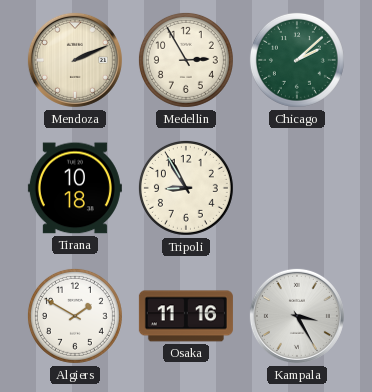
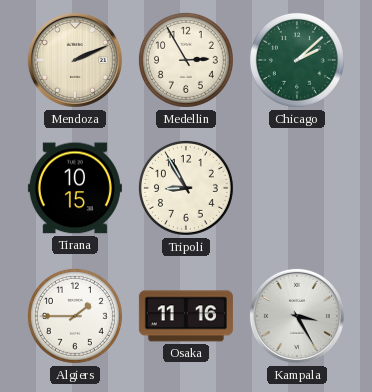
Tirana: 10:18 -> 10:15
Algiers: 1:50 -> 1:45
